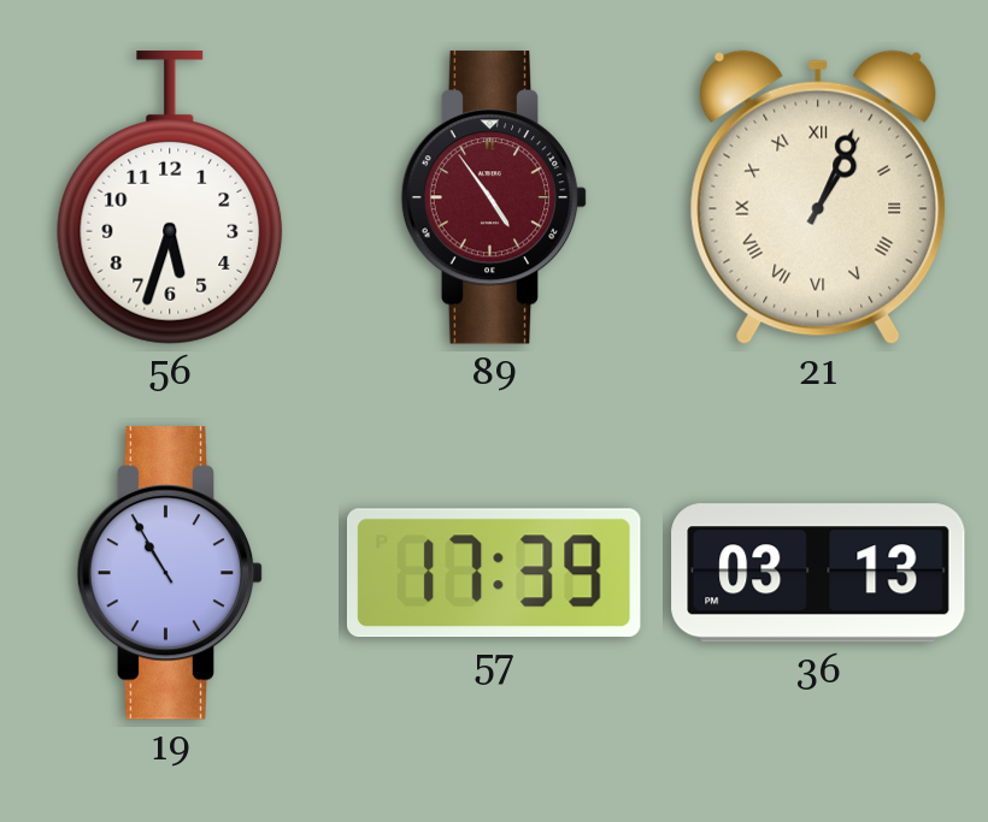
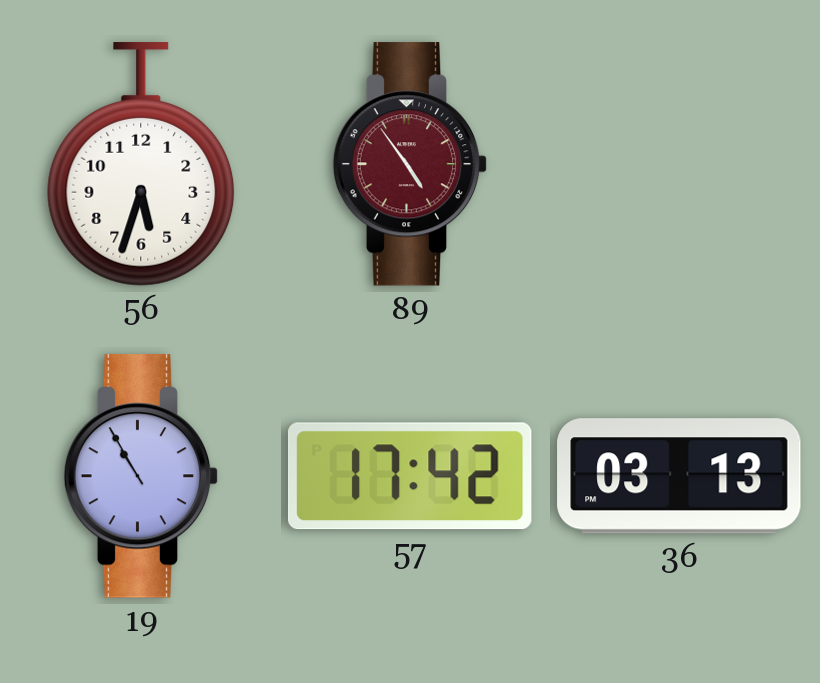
21: 1:04 -> none
57: 17:39 -> 17:42
